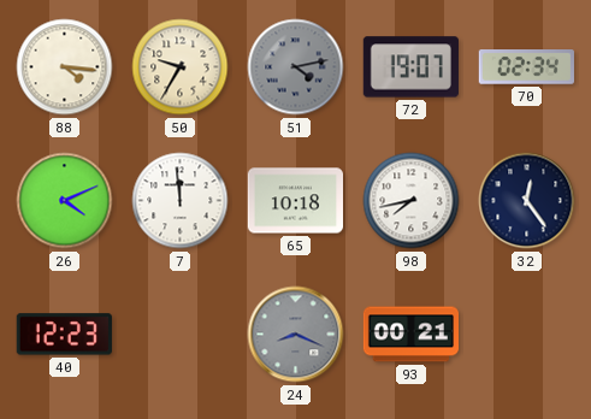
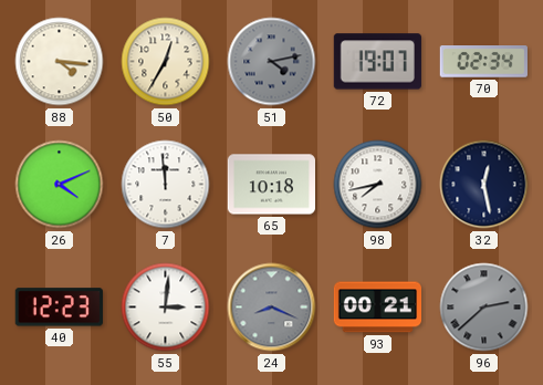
50: 9:35 -> 12:35
32: 12:24 -> 12:28
55: none -> 3:01
96: none -> 2:38
